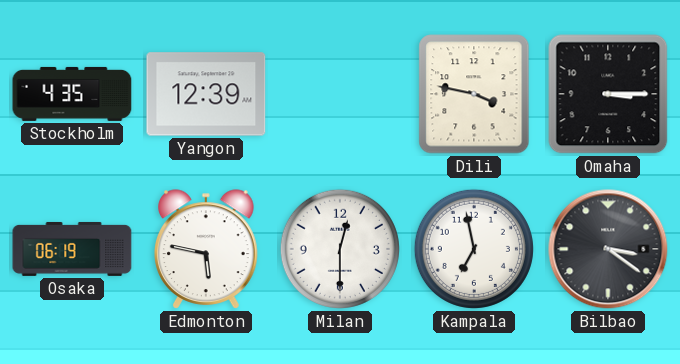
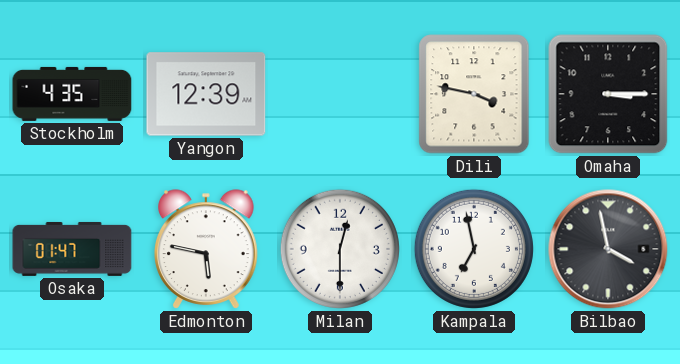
Osaka: 06:19 -> 01:47
Bilbao: 3:21 -> 3:58
